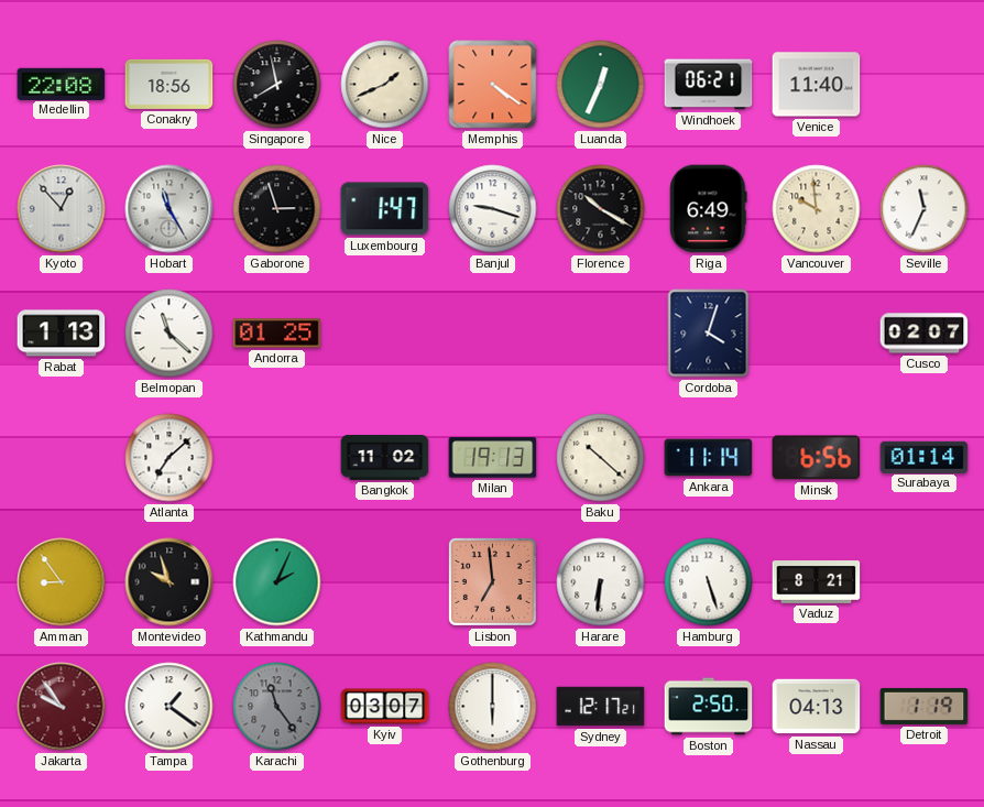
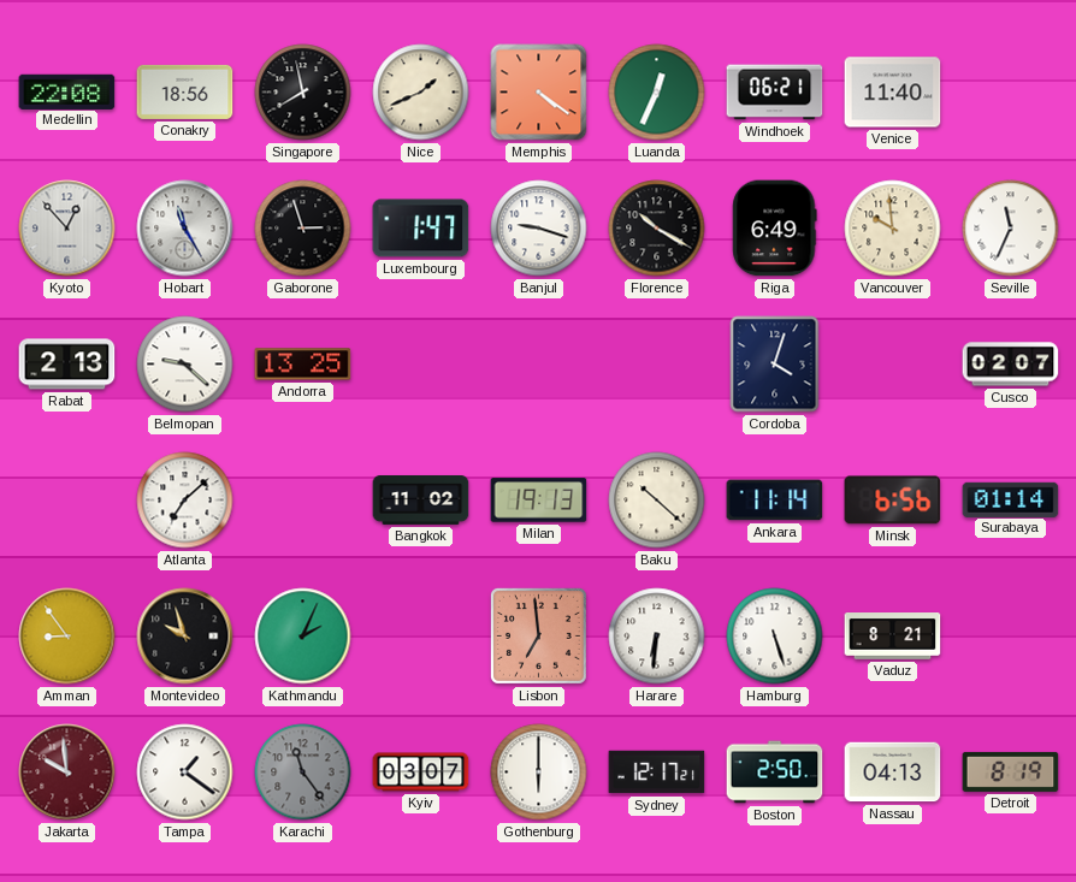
Rabat: 1:13 -> 2:13
Belmopan: 11:22 -> 9:22
Andorra: 01:25 -> 13:25
Jakarta: 9:54 -> 9:59
Detroit: 1:19 -> 8:19
